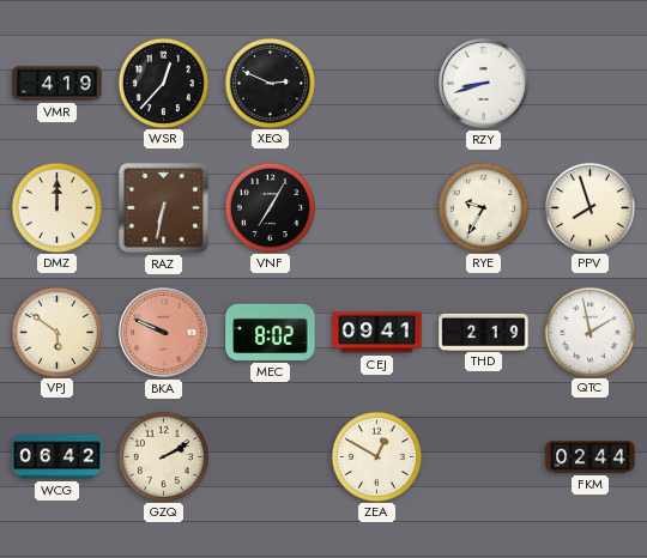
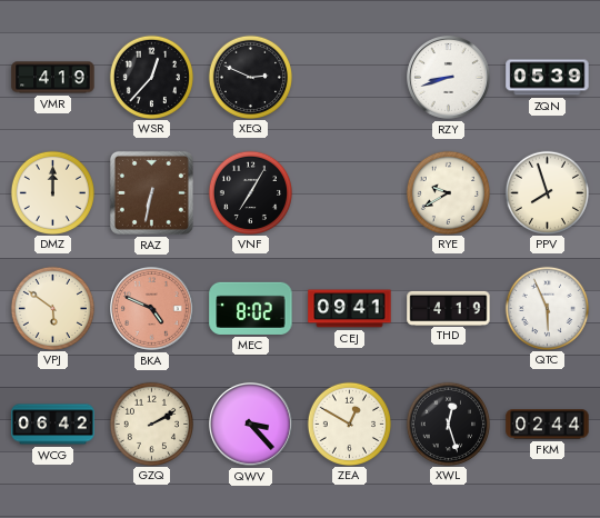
ZQN: none -> 05:39
RYE: 9:35 -> 9:40
BKA: 9:49 -> 4:49
THD: 2:19 -> 4:19
QTC: 1:58 -> 5:56
QWV: none -> 3:23
XWL: none -> 12:27
